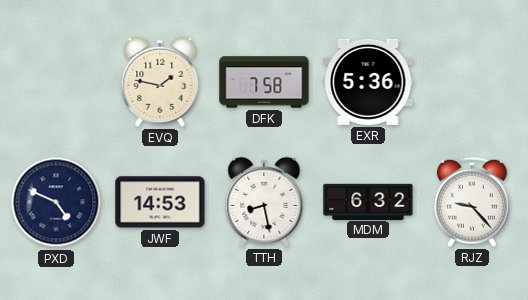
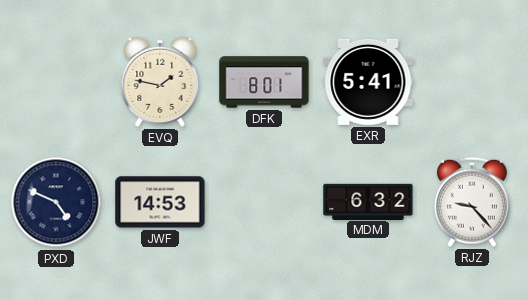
DFK: 7:58 -> 8:01
EXR: 5:36 -> 5:41
TTH: 8:28 -> none
